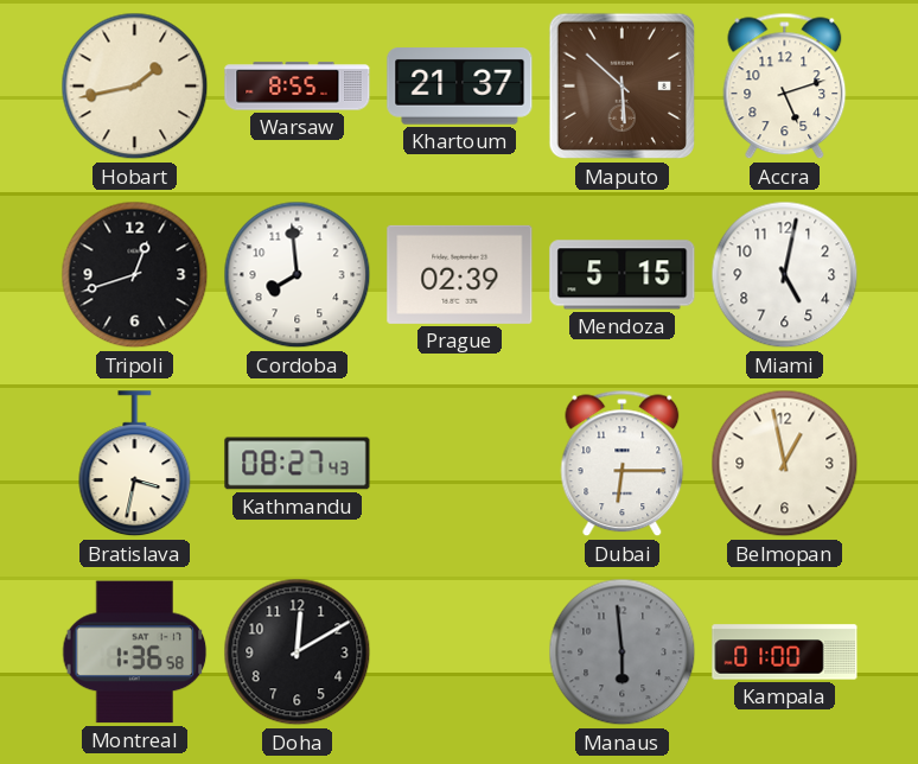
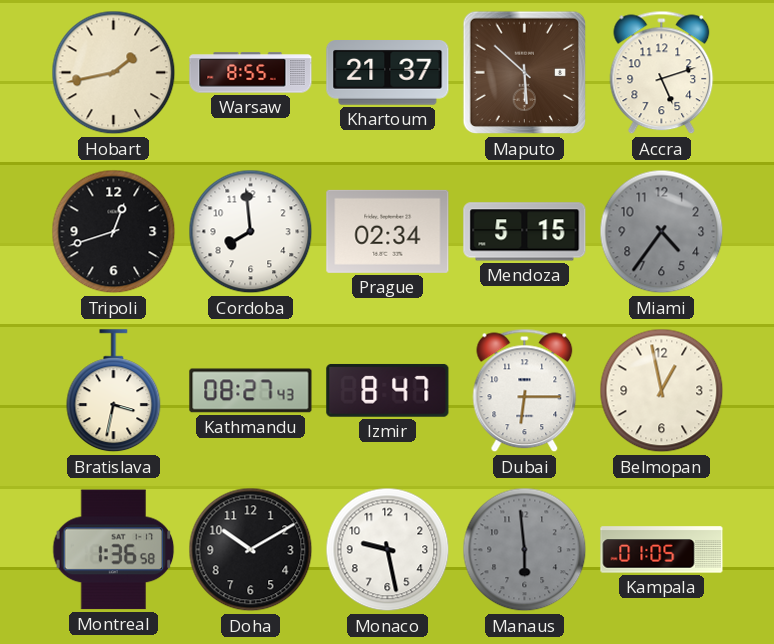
Prague: 02:39 -> 02:34
Miami: 5:02 -> 4:36
Miami dial: white -> grey
Izmir: none -> 8:47
Doha: 12:10 -> 10:10
Monaco: none -> 9:28
Kampala: 01:00 -> 01:05
